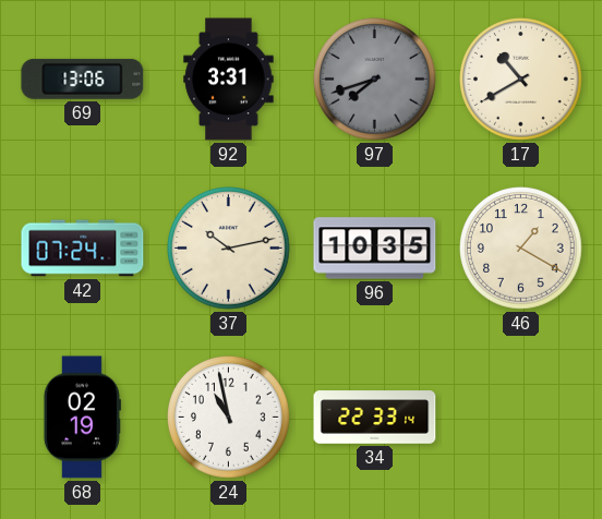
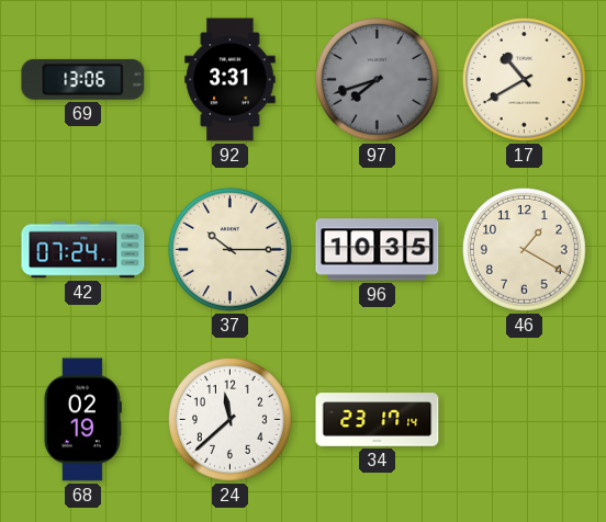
37: 10:13 -> 10:15
24: 10:58 -> 11:38
34: 22:33 -> 23:17
